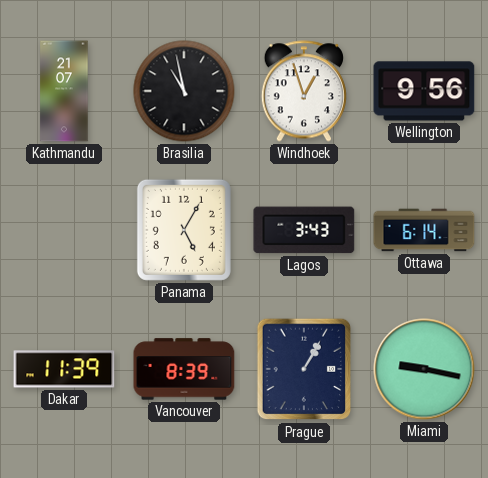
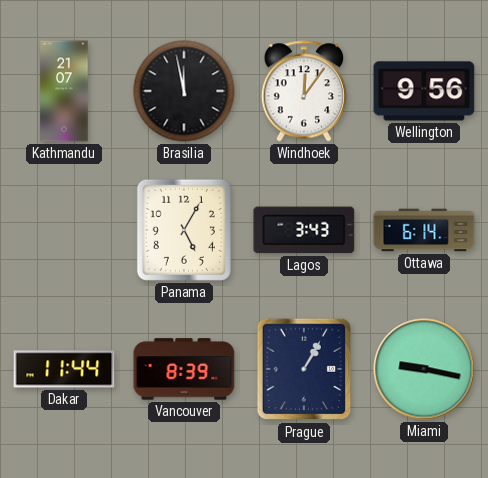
Brasilia: 10:58 -> 11:58
Windhoek: 12:57 -> 12:06
Dakar: 11:39 -> 11:44
